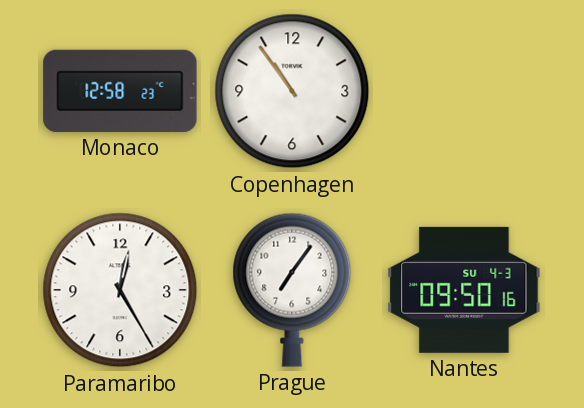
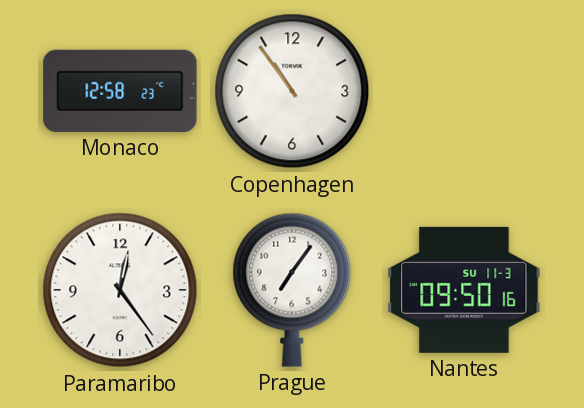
Paramaribo: 12:25 -> 12:24
Nantes date: SU 4-3 -> SU 11-3
